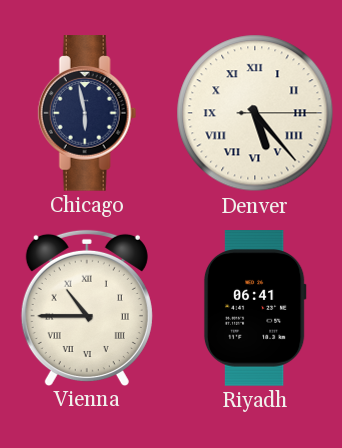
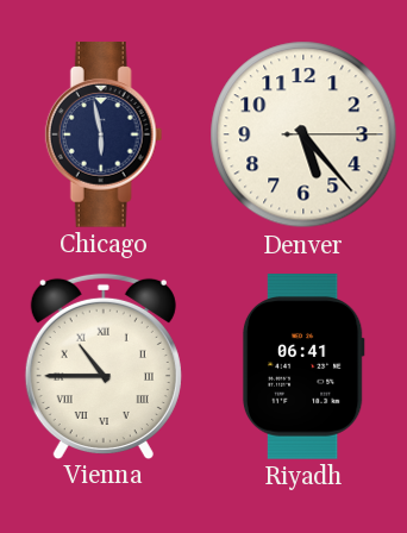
Denver numerals: Roman -> Arabic
